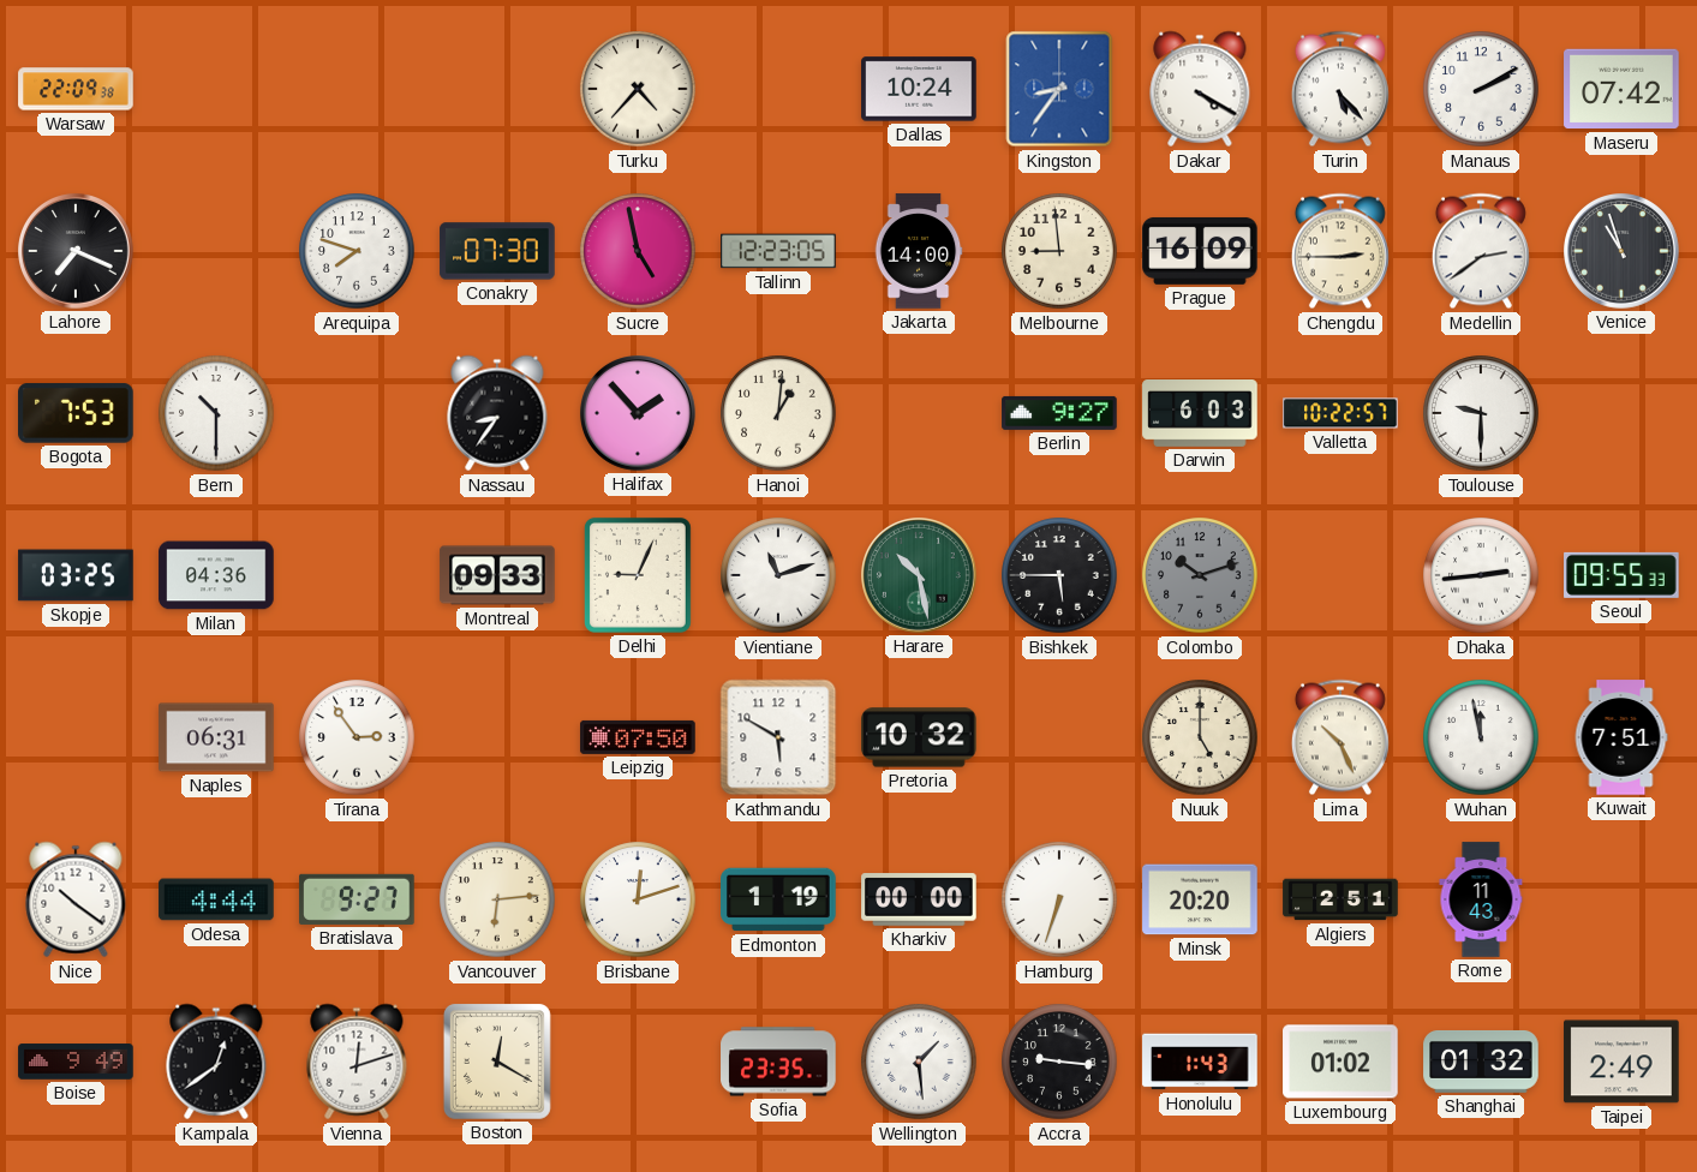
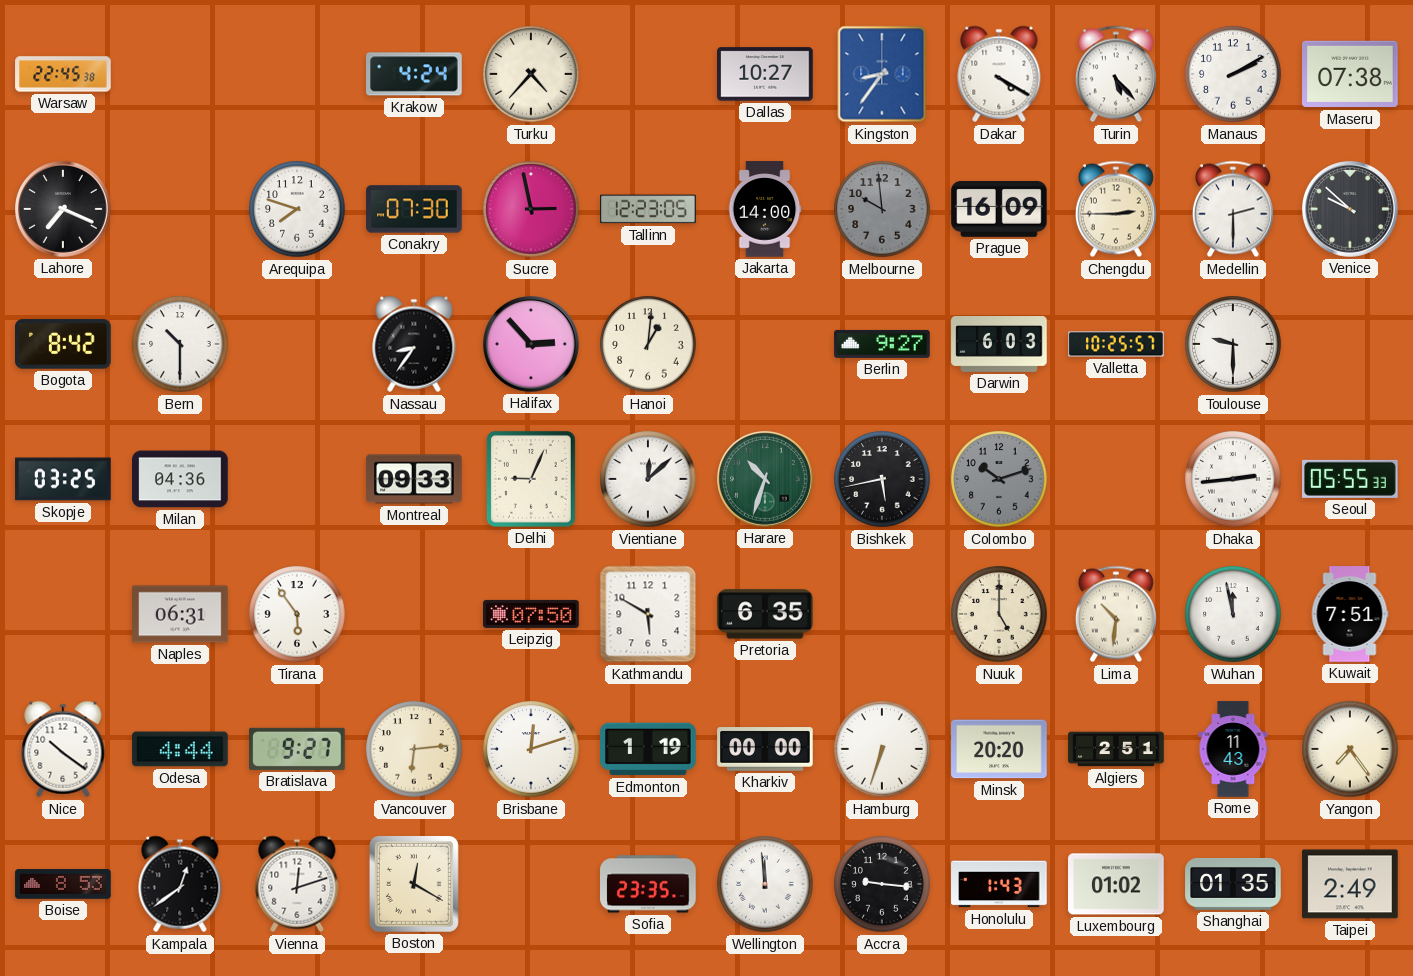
Warsaw: 22:09 -> 22:45
Krakow: none -> 4:24
Dallas: 10:24 -> 10:27
Maseru: 07:42 -> 07:38
Sucre: 4:58 -> 2:58
Melbourne: 8:59 -> 9:59
Melbourne dial: cream -> grey
Medellin: 2:39 -> 2:30
Venice: 10:57 -> 9:52
Bogota: 7:53 -> 8:42
Halifax: 1:53 -> 2:53
Valletta: 10:22 -> 10:25
Vientiane: 11:12 -> 12:08
Harare: 10:28 -> 10:33
Bishkek: 5:45 -> 5:43
Seoul: 09:55 -> 05:55
Tirana: 2:54 -> 5:54
Pretoria: 10:32 -> 6:35
Lima: 10:26 -> 10:31
Yangon: none -> 7:24
Boise: 9:49 -> 8:53
Wellington: 1:29 -> 11:59
Shanghai: 01:32 -> 01:35
